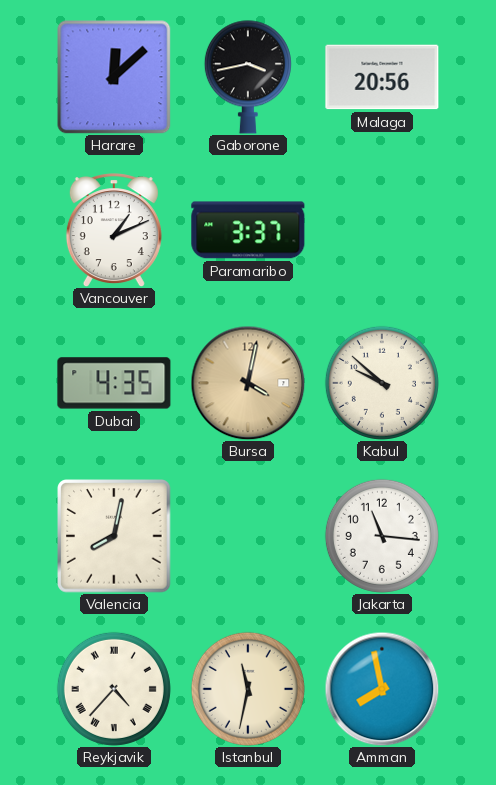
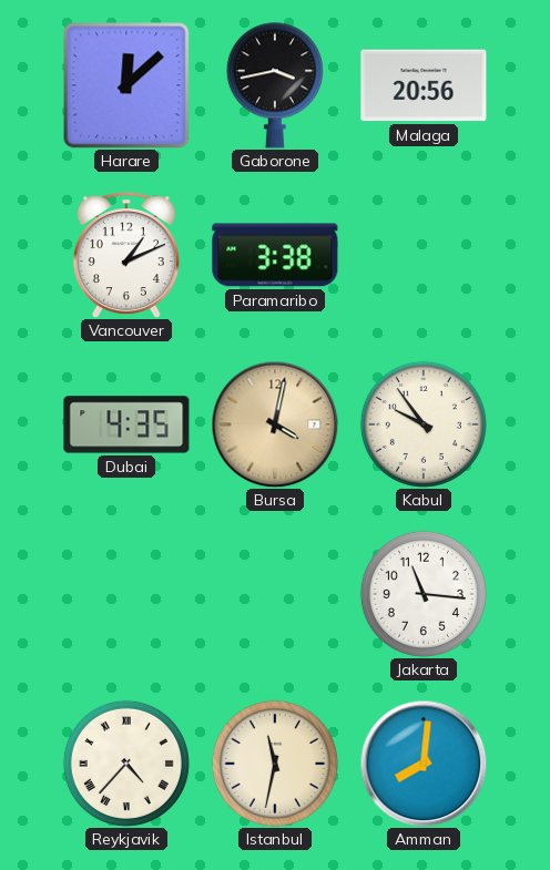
Paramaribo: 3:37 -> 3:38
Kabul: 9:52 -> 9:54
Valencia: 8:02 -> none
Amman: 7:58 -> 8:01
